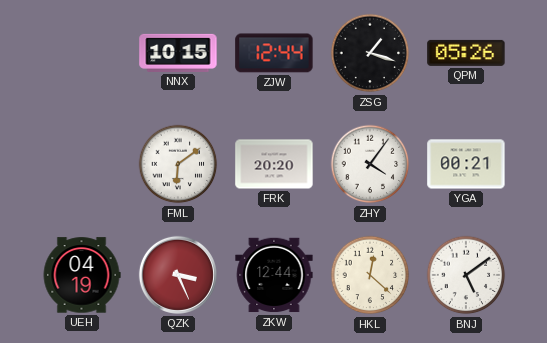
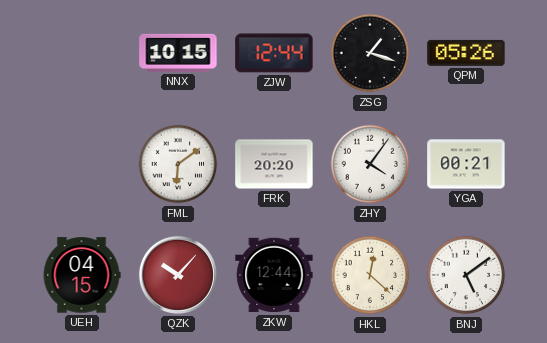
UEH: 04:19 -> 04:15
QZK: 3:26 -> 10:07
